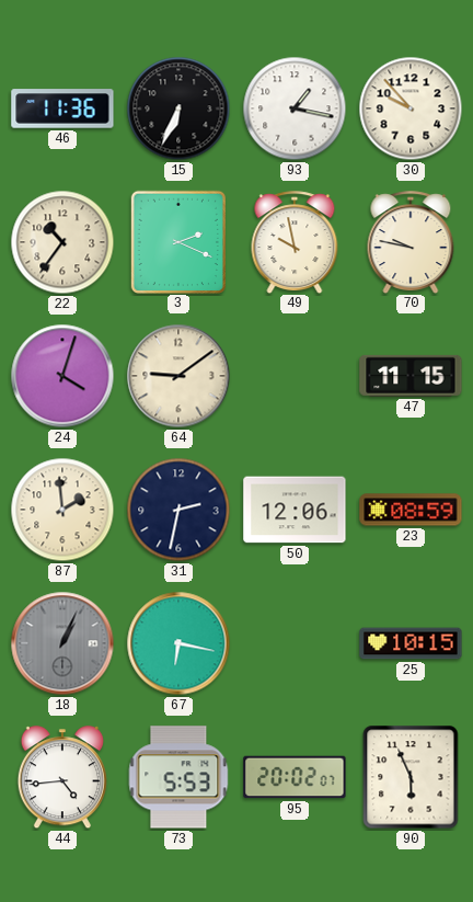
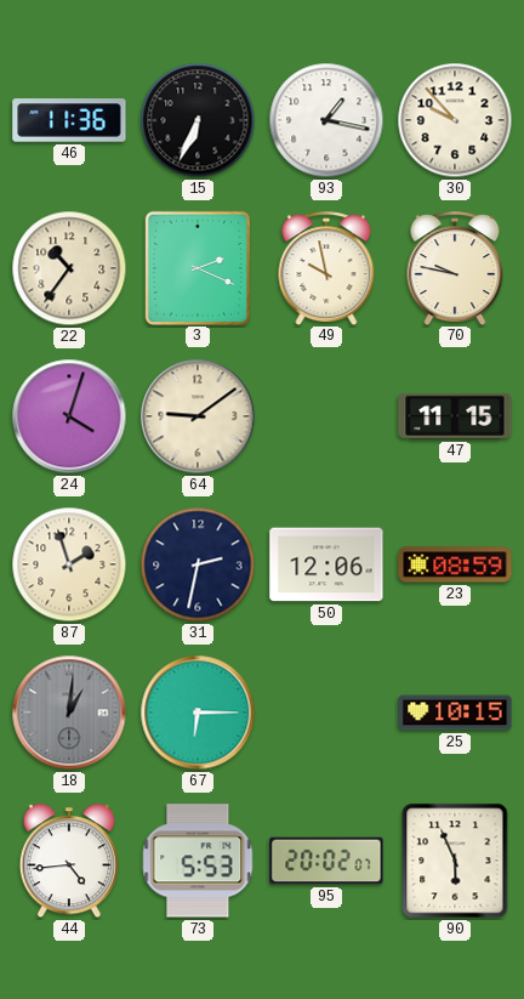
87: 1:59 -> 1:57
18: 1:04 -> 1:01
67: 6:17 -> 6:15
